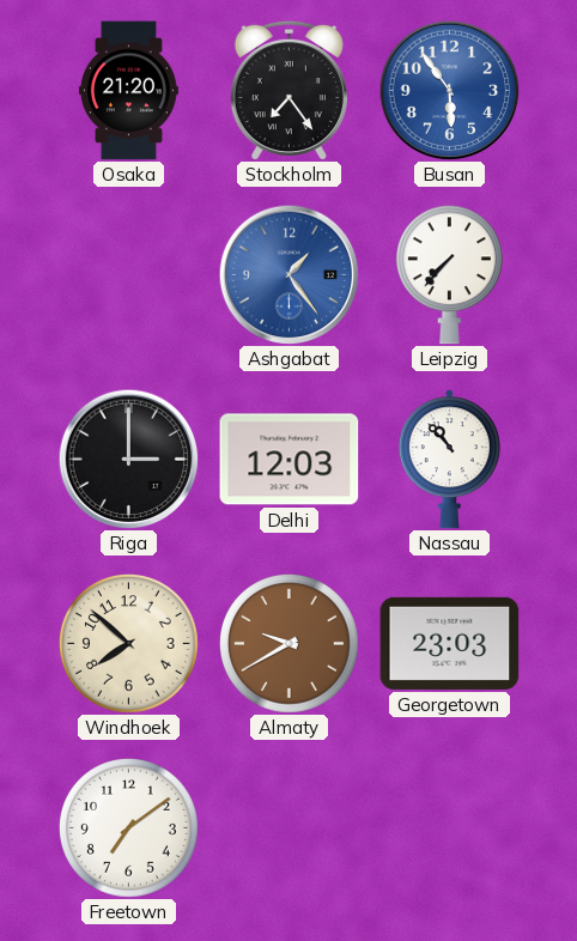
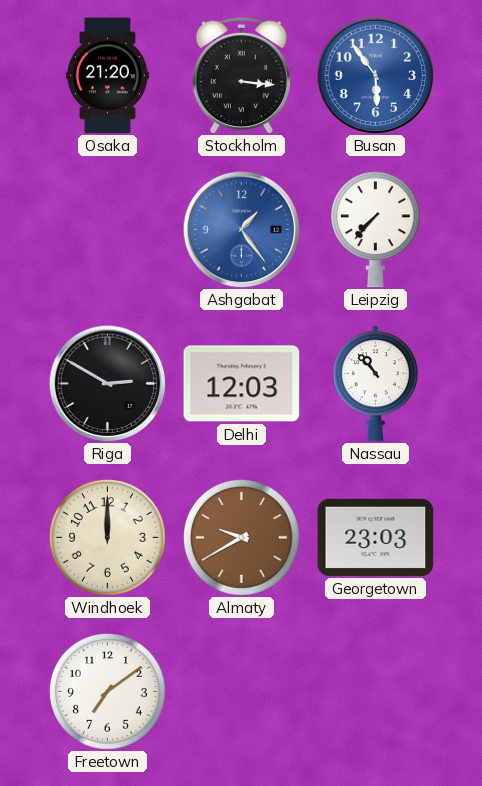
Stockholm: 7:24 -> 3:16
Riga: 3:00 -> 2:50
Windhoek: 7:52 -> 12:00
